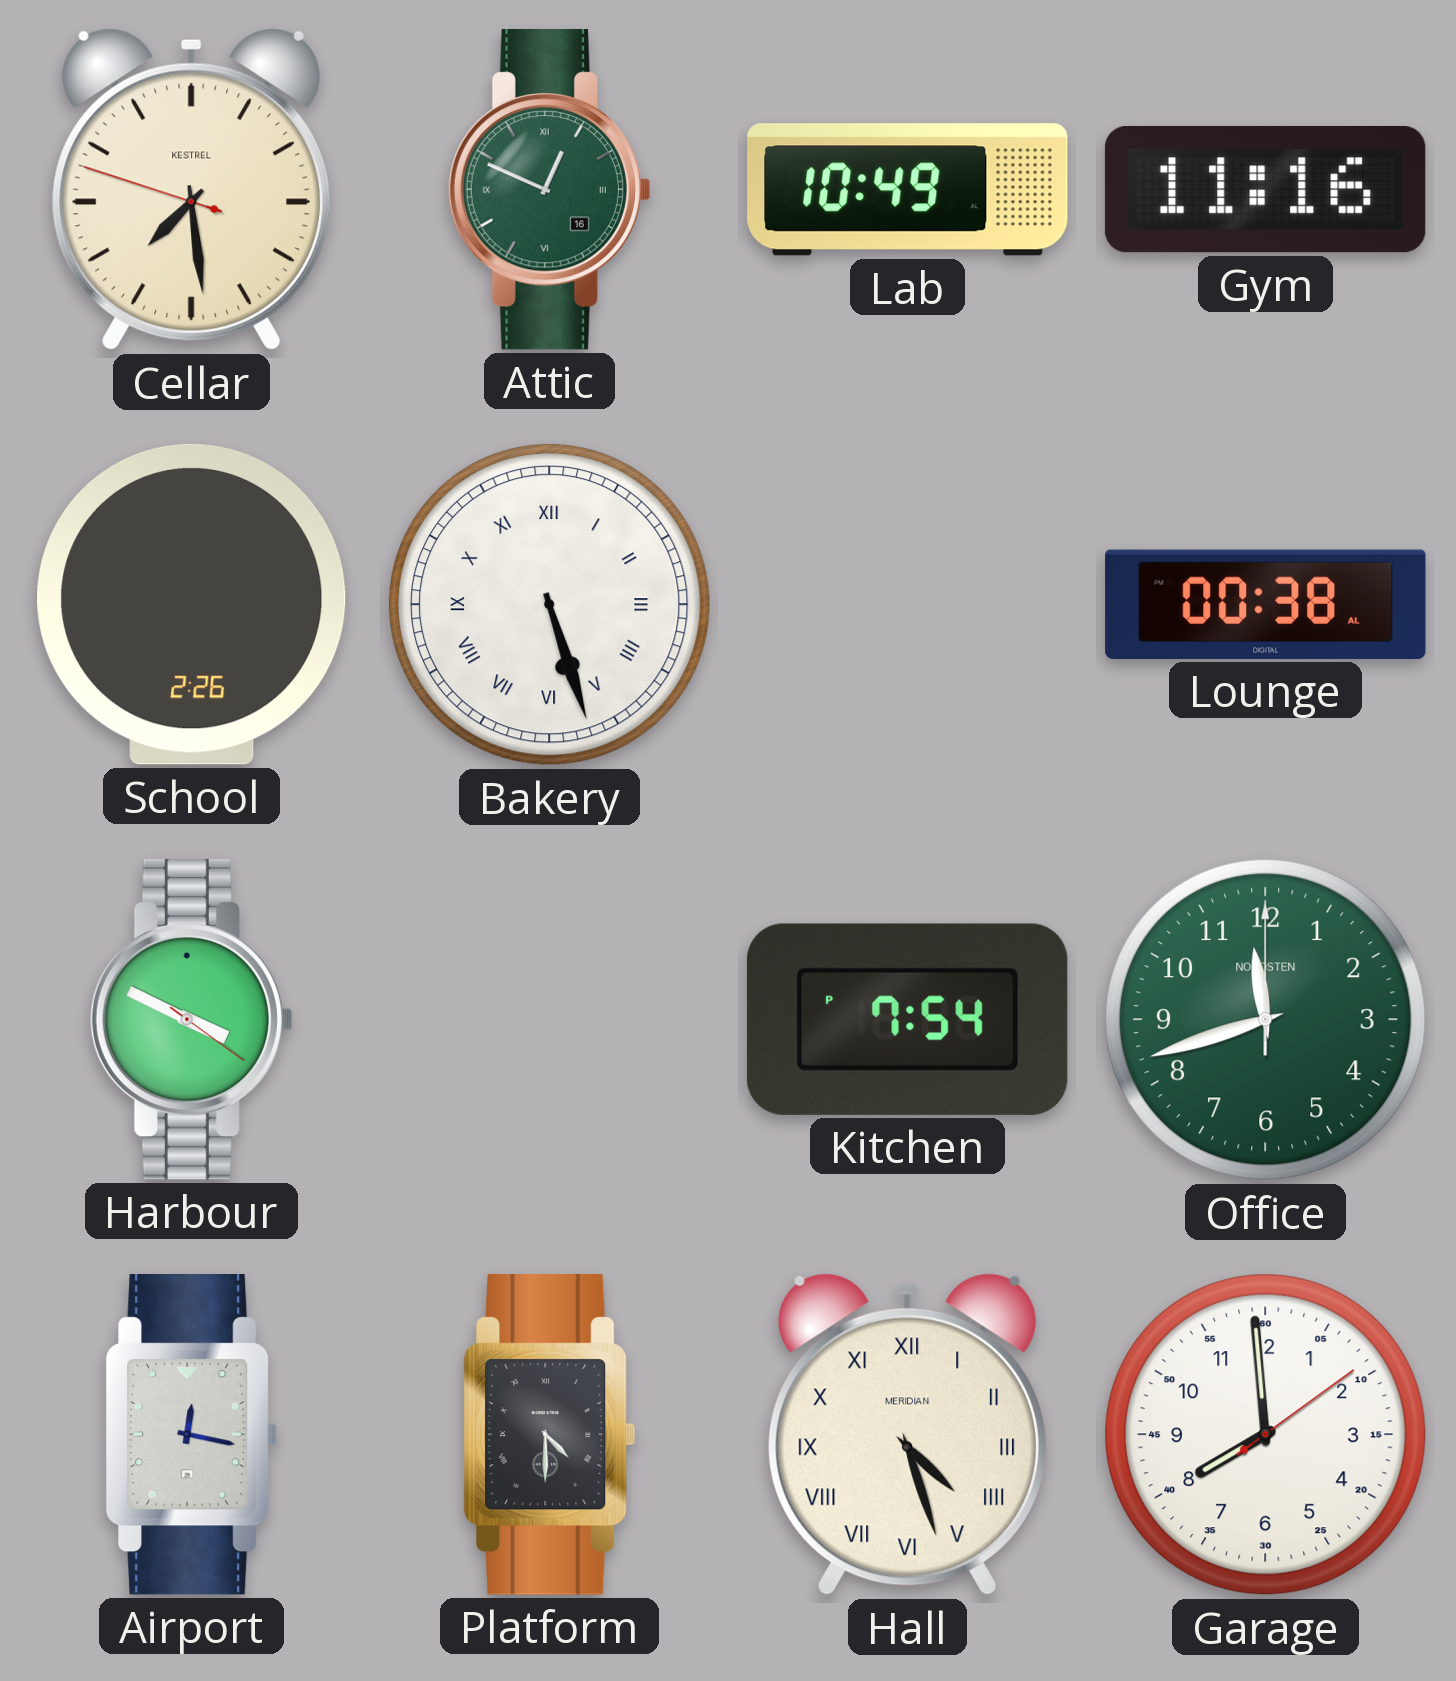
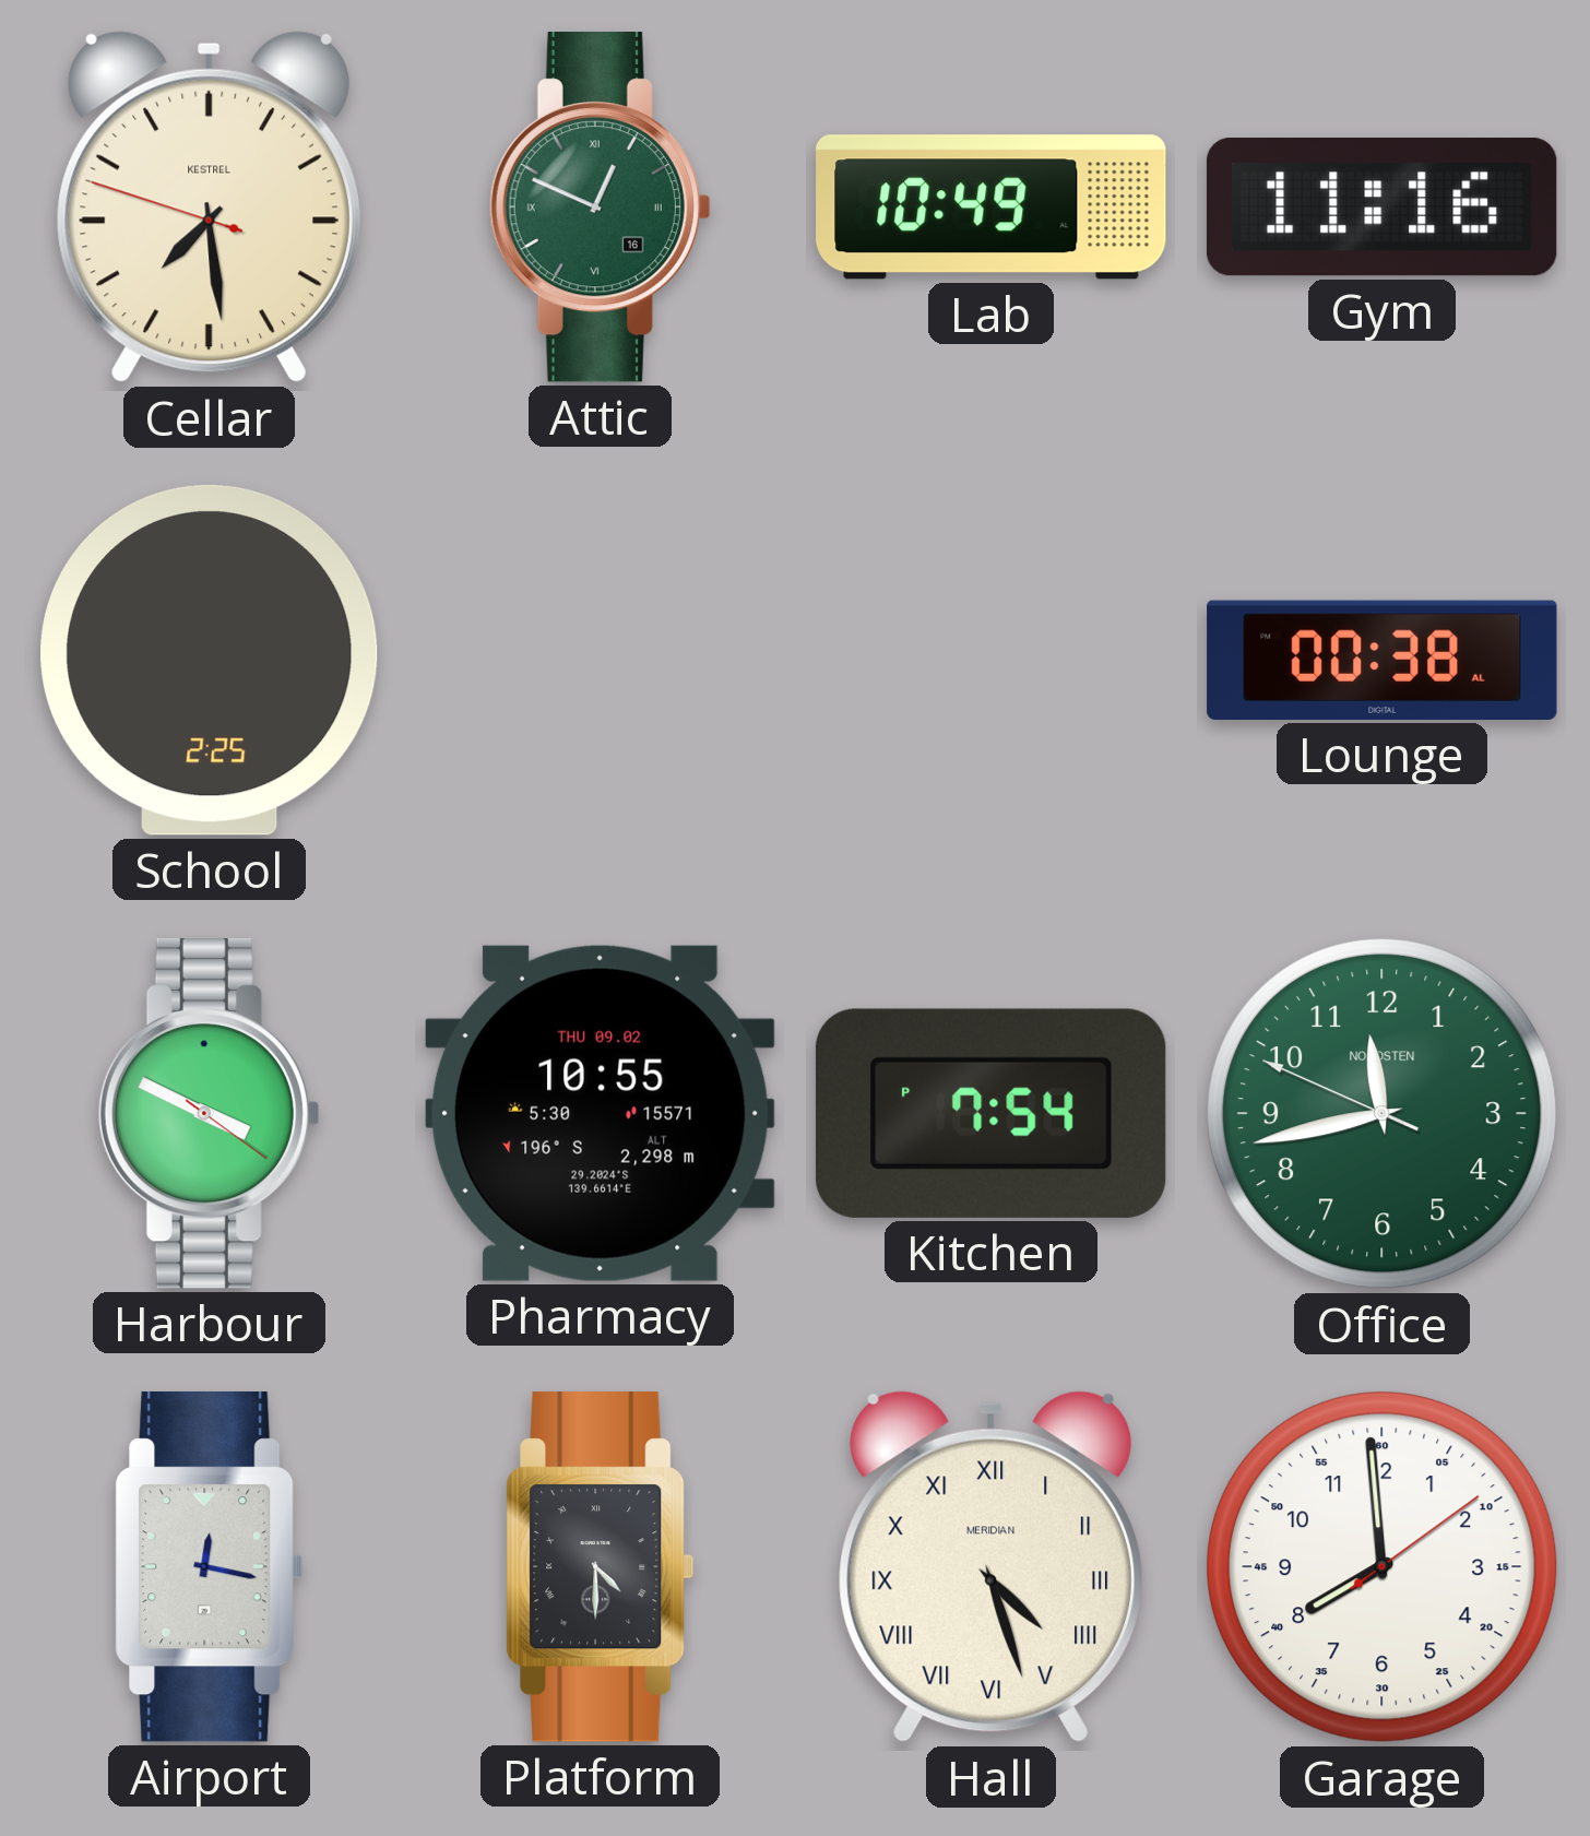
School: 2:26 -> 2:25
Bakery: 5:27 -> none
Pharmacy: none -> 10:55
Office: 11:42:00 -> 11:42:49
